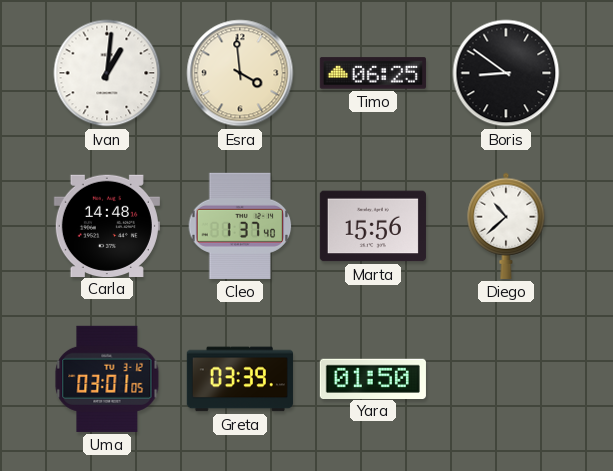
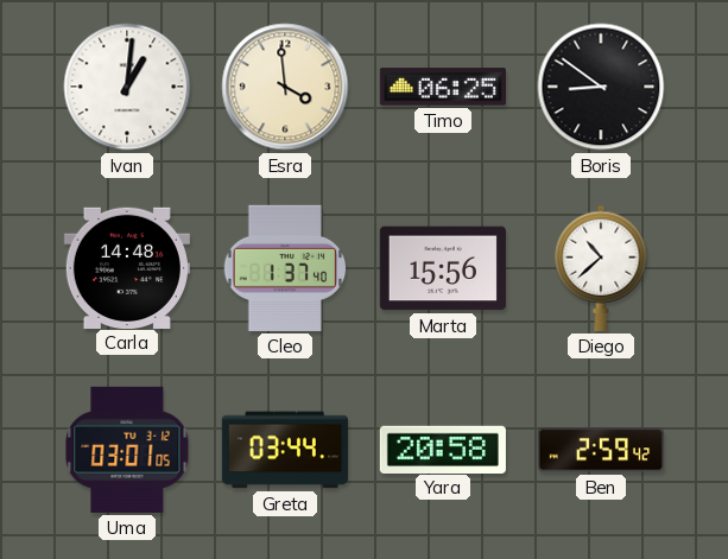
Greta: 03:39 -> 03:44
Yara: 01:50 -> 20:58
Ben: none -> 2:59
